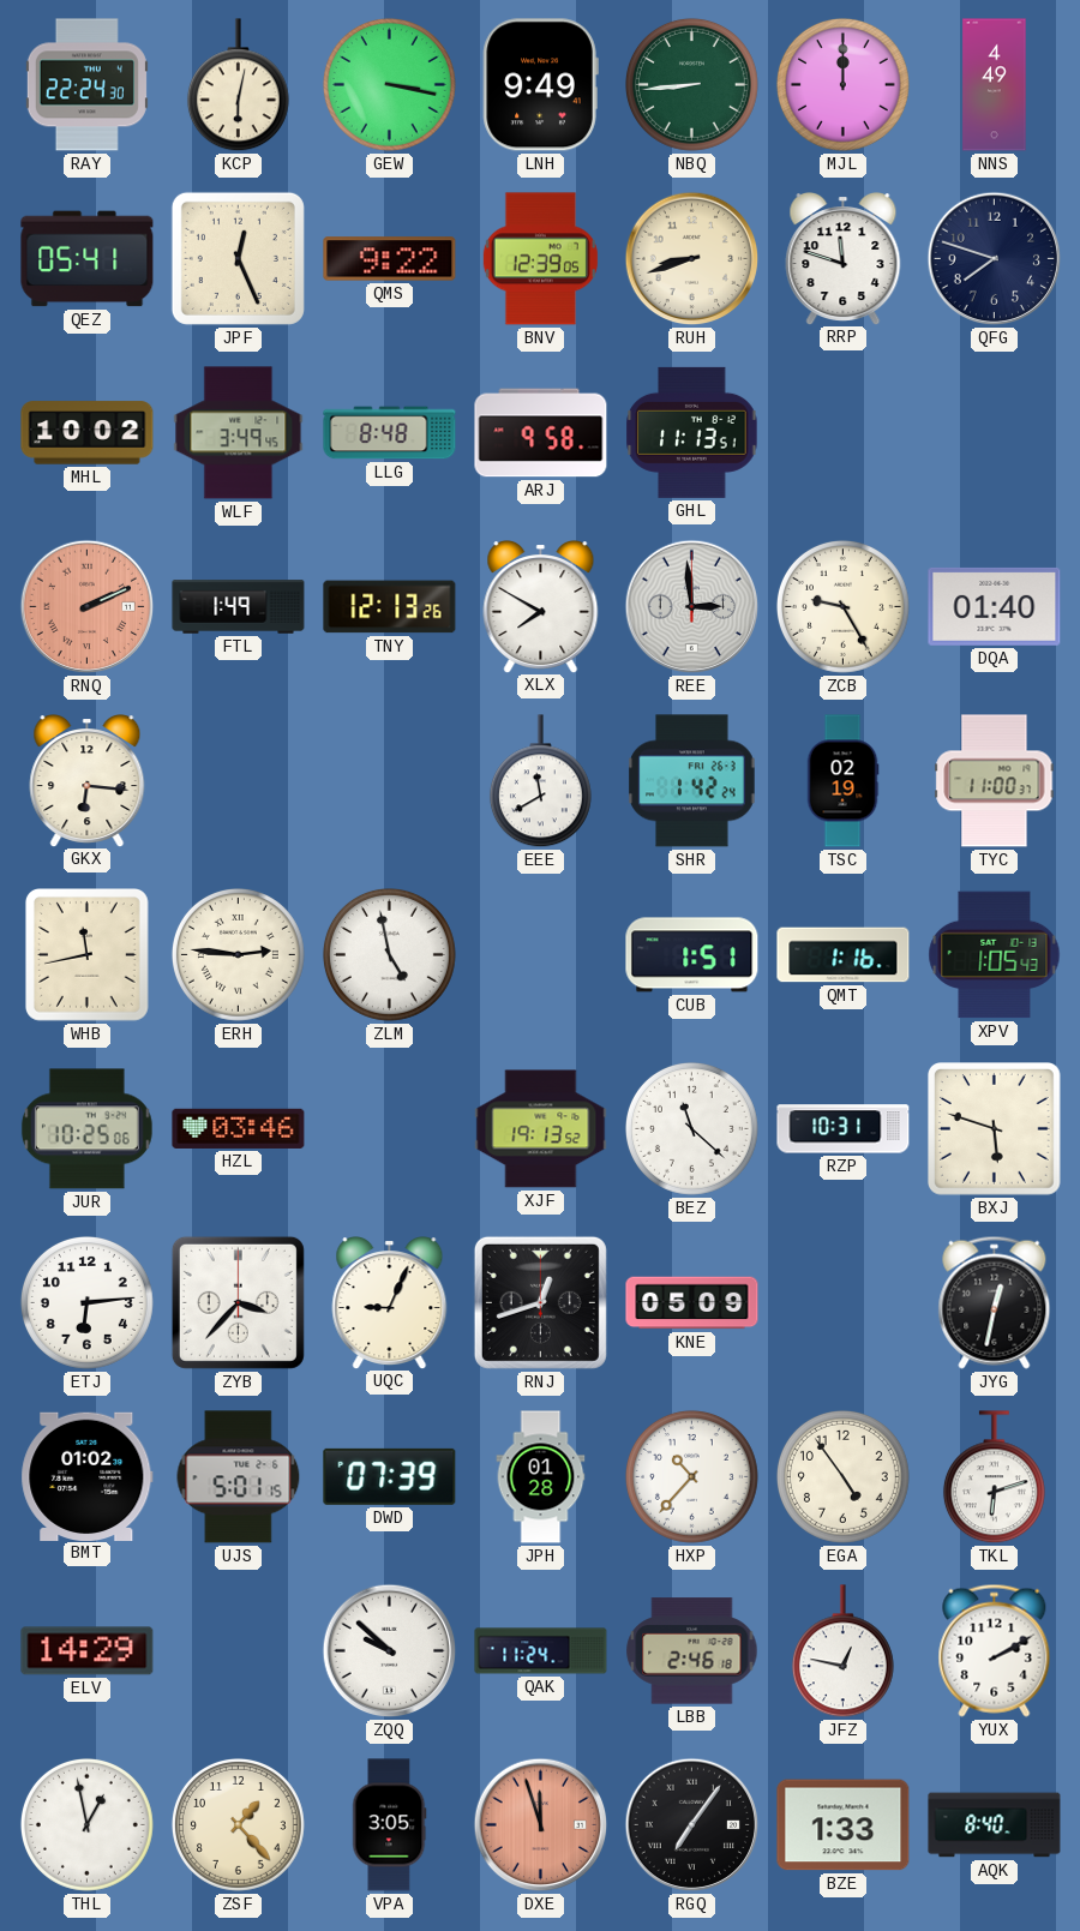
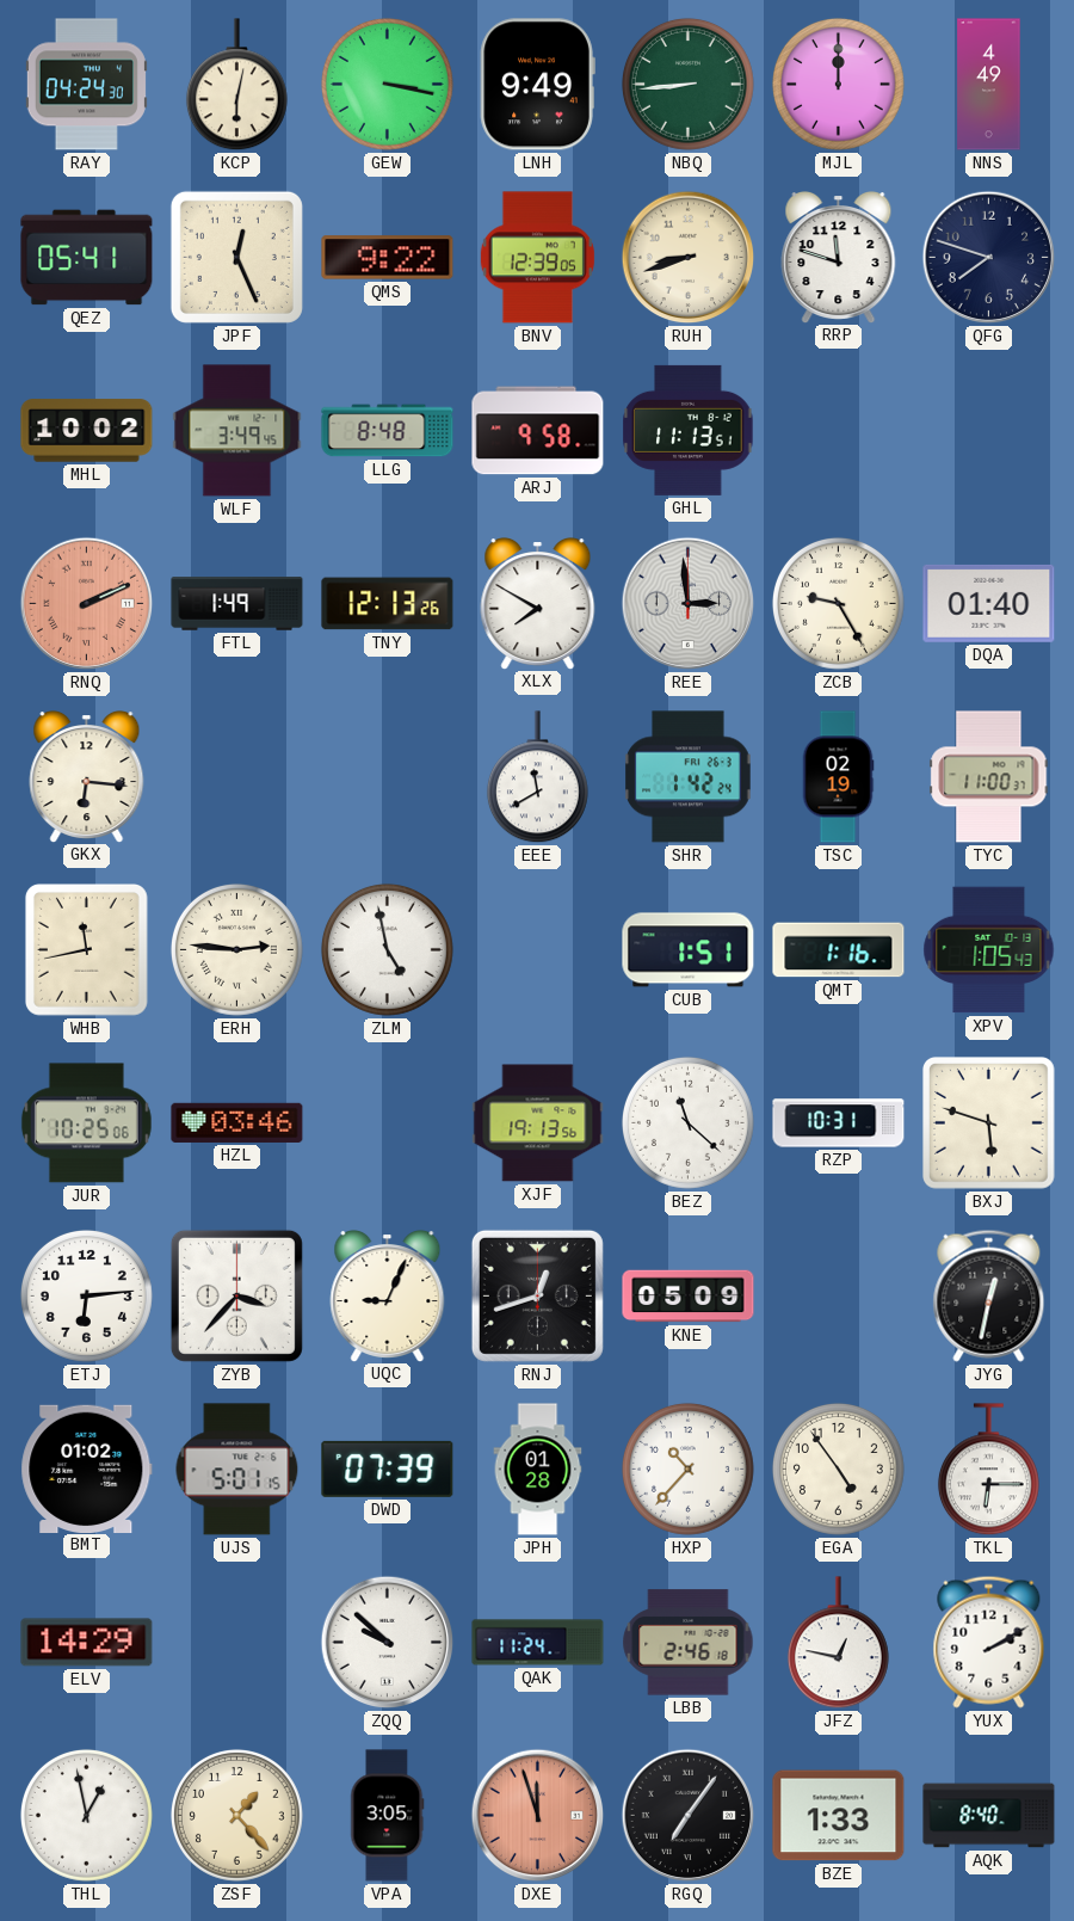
RAY: 22:24 -> 04:24
XJF: 19:13:52 -> 19:13:56
TKL: 6:12 -> 6:15
